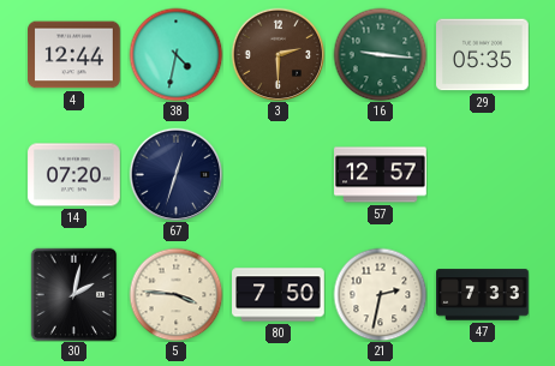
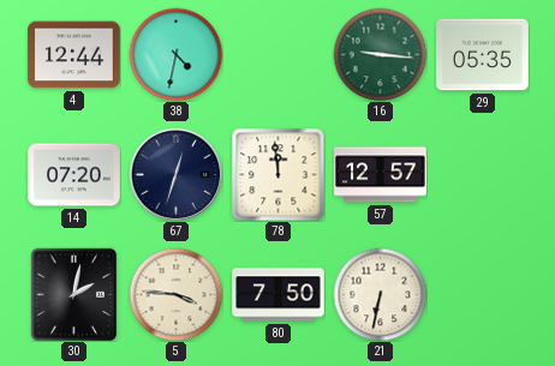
3: 2:30 -> none
78: none -> 11:59
21: 2:32 -> 6:32
47: 7:33 -> none
